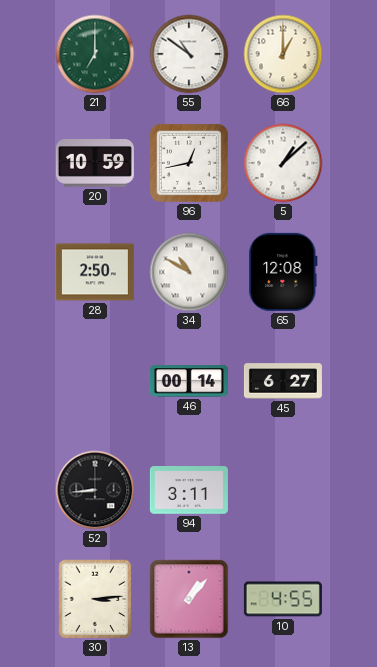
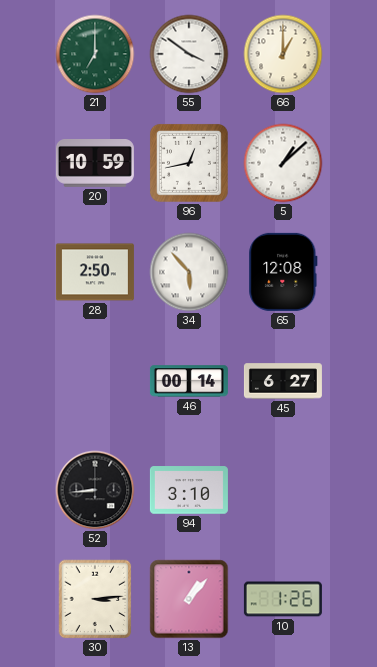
55: 10:51 -> 3:51
34: 10:50 -> 5:53
94: 3:11 -> 3:10
10: 4:55 -> 1:26
